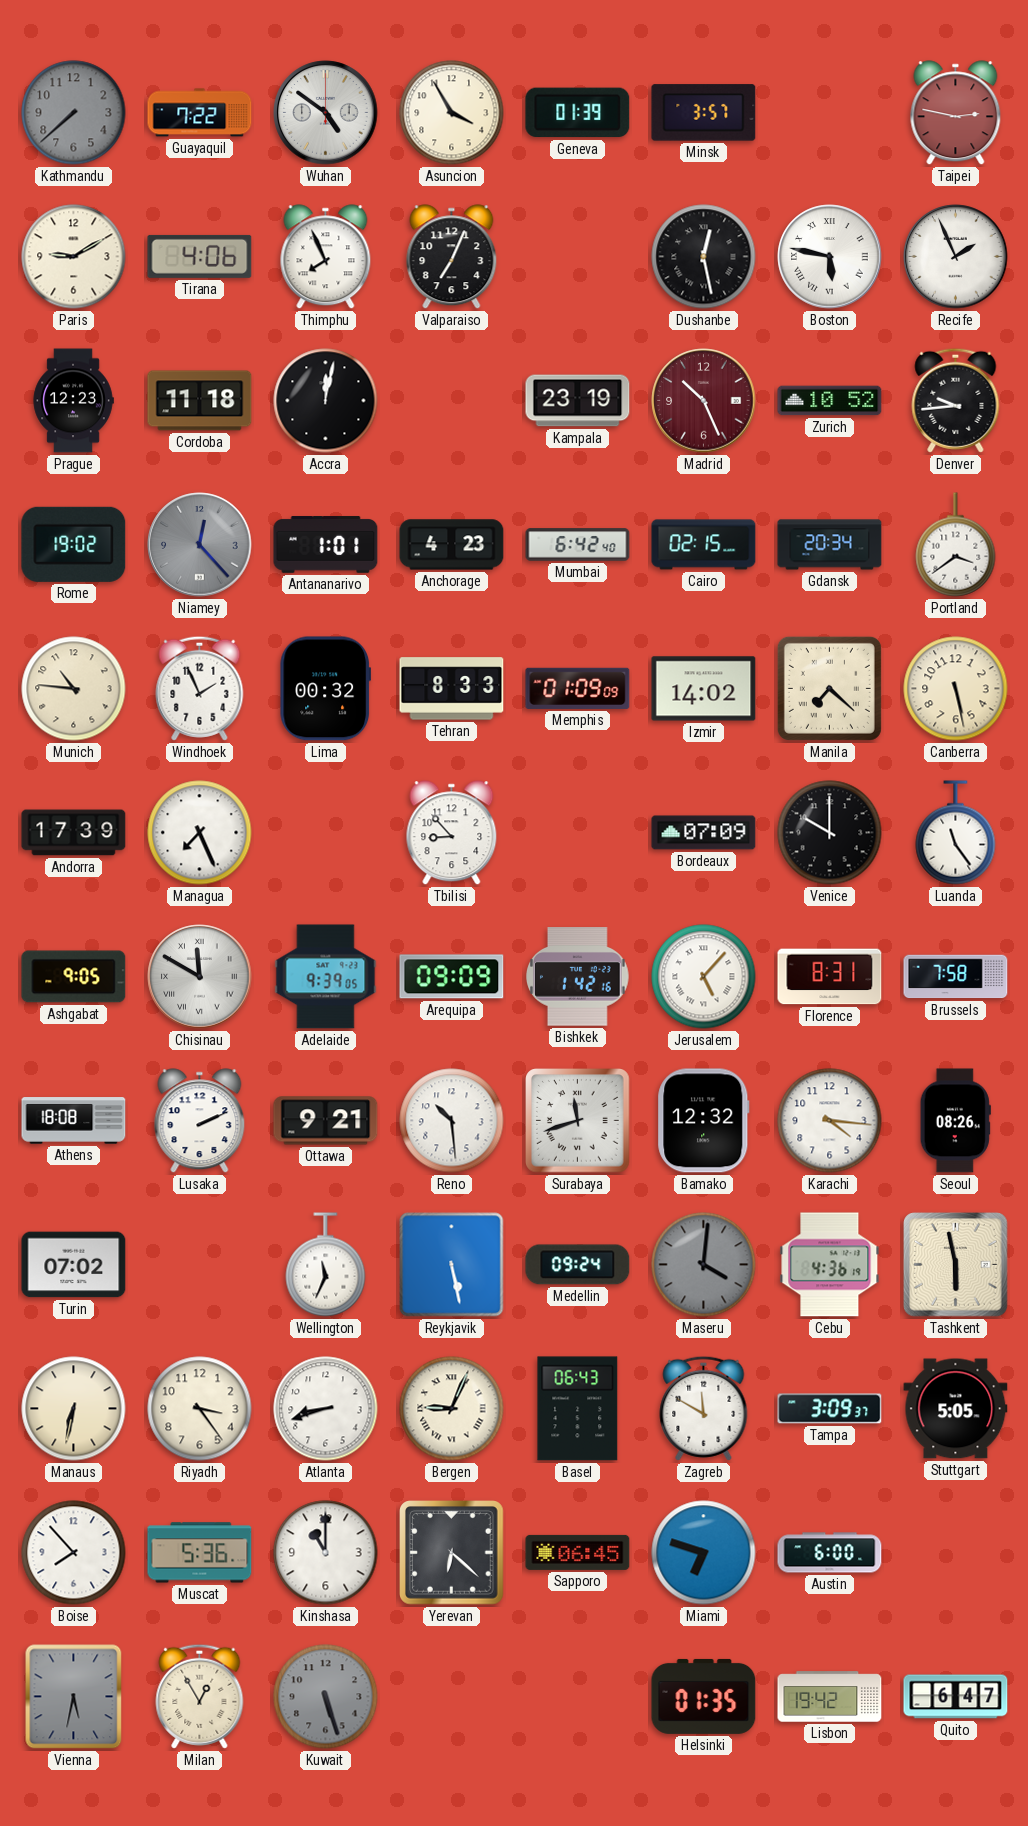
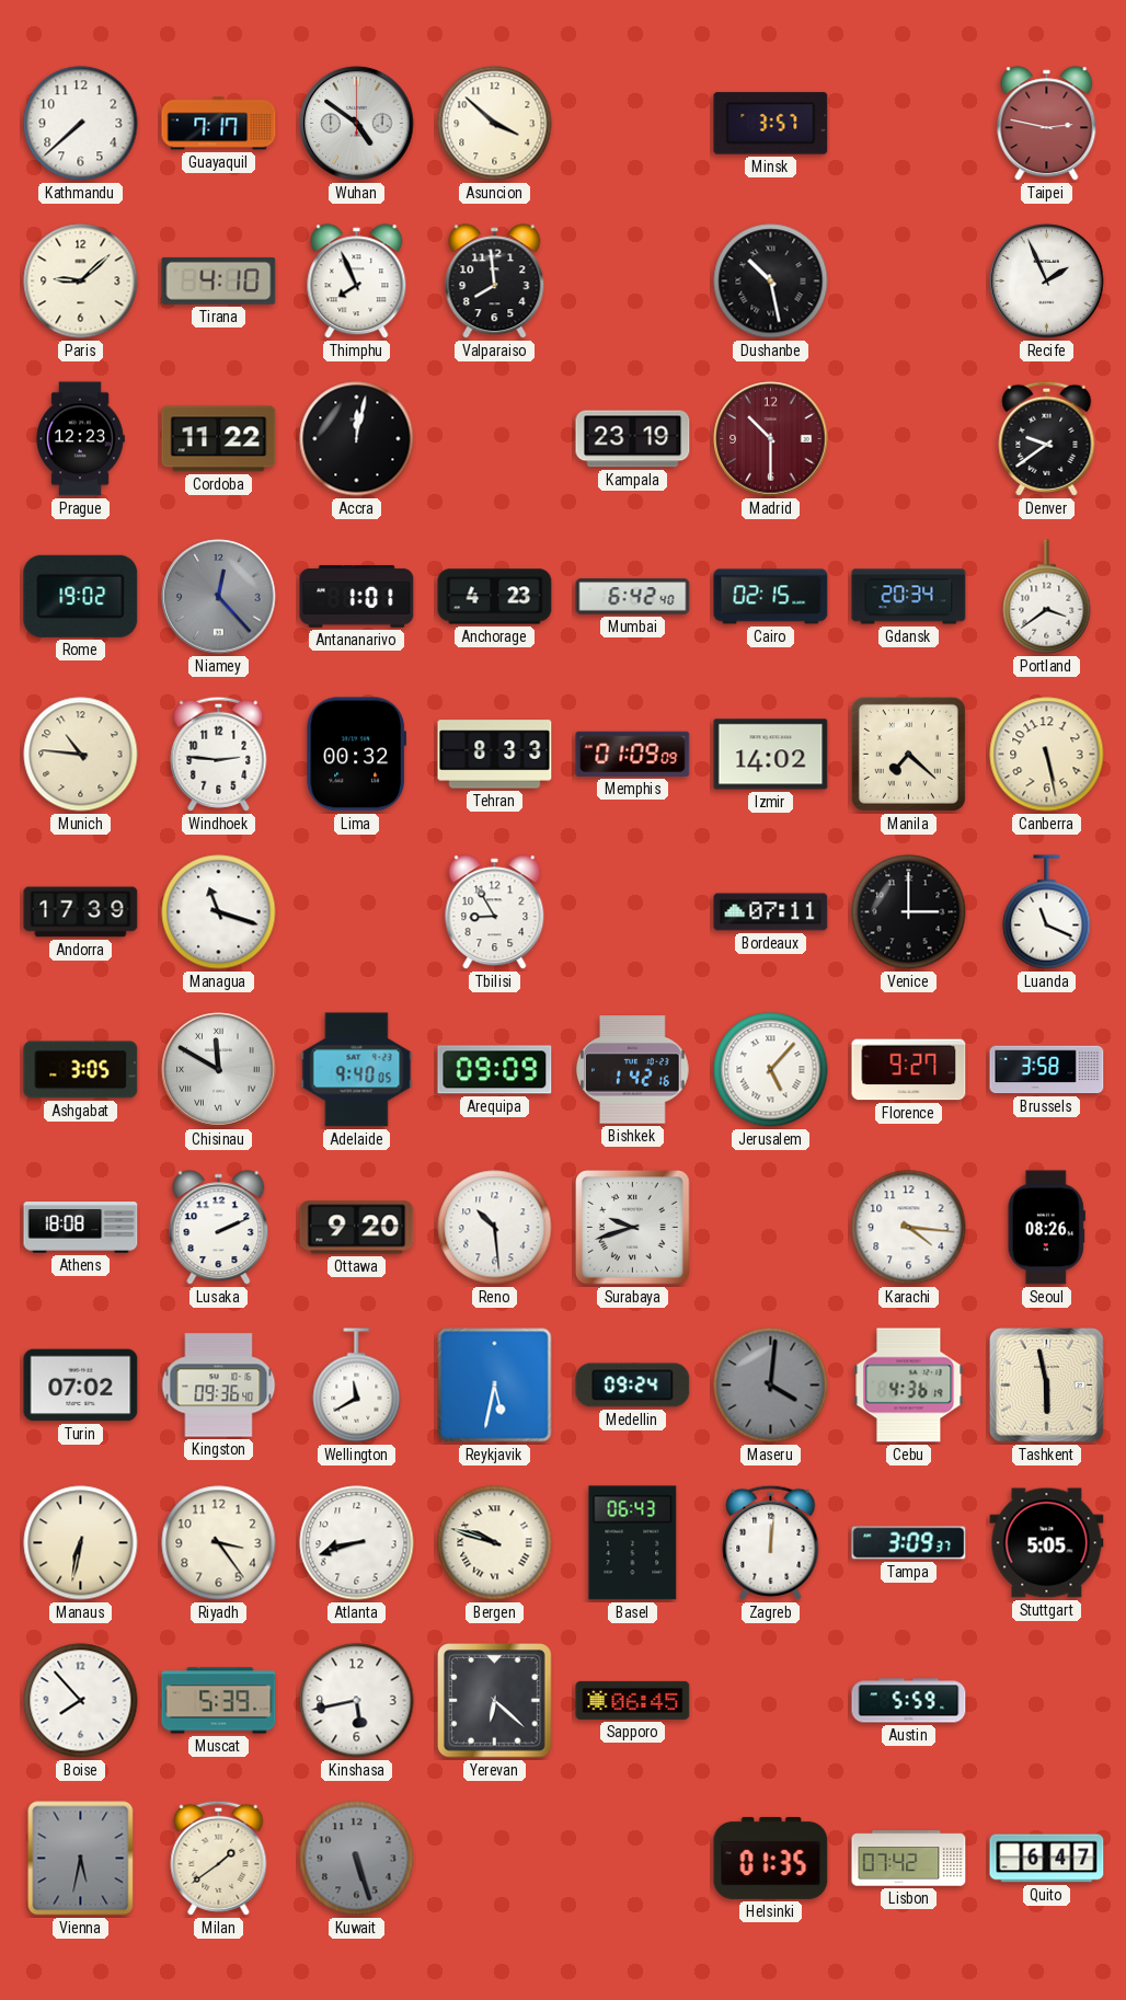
Kathmandu dial: grey -> white
Guayaquil: 7:22 -> 7:17
Asuncion: 3:55 -> 3:52
Geneva: 01:39 -> none
Paris: 9:10 -> 9:08
Tirana: 4:06 -> 4:10
Valparaiso: 7:04 -> 7:59
Dushanbe: 12:28 -> 10:28
Boston: 5:47 -> none
Cordoba: 11:18 -> 11:22
Madrid: 10:26 -> 10:30
Zurich: 10:52 -> none
Denver: 9:44 -> 9:39
Windhoek: 1:56 -> 2:46
Managua: 7:26 -> 11:18
Tbilisi: 8:53 -> 8:55
Bordeaux: 07:09 -> 07:11
Venice: 10:00 -> 3:00
Luanda: 11:24 -> 11:19
Ashgabat: 9:05 -> 3:05
Adelaide: 9:39 -> 9:40
Florence: 8:31 -> 9:27
Brussels: 7:58 -> 3:58
Ottawa: 9:21 -> 9:20
Surabaya: 11:42 -> 9:42
Bamako: 12:32 -> none
Kingston: none -> 09:36
Wellington: 11:34 -> 11:40
Reykjavik: 5:28 -> 5:32
Bergen: 9:04 -> 9:48
Zagreb: 11:50 -> 12:01
Muscat: 5:36 -> 5:39
Kinshasa: 11:00 -> 5:43
Miami: 6:48 -> none
Austin: 6:00 -> 5:59
Milan: 12:55 -> 1:39
Lisbon: 19:42 -> 07:42
